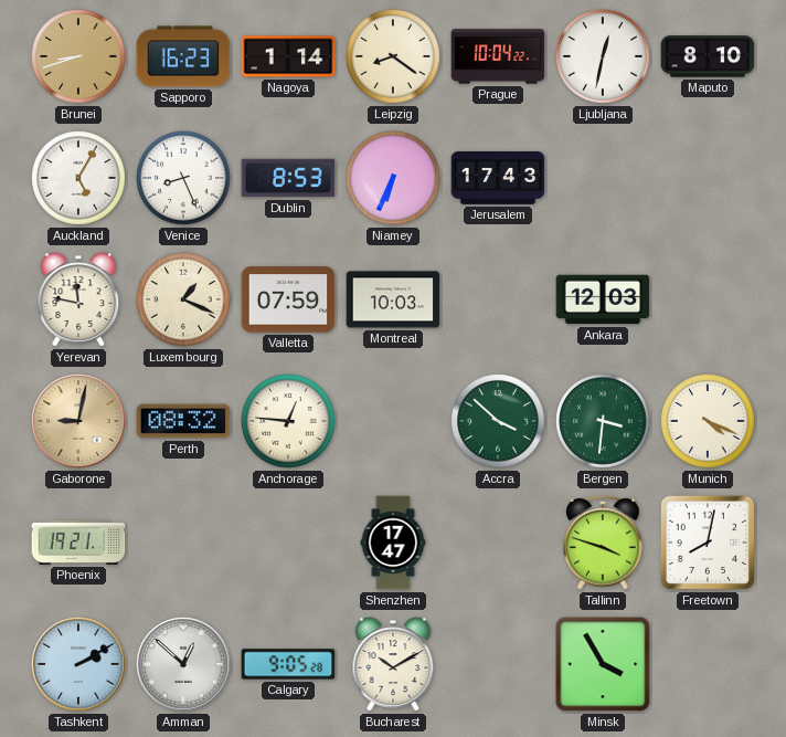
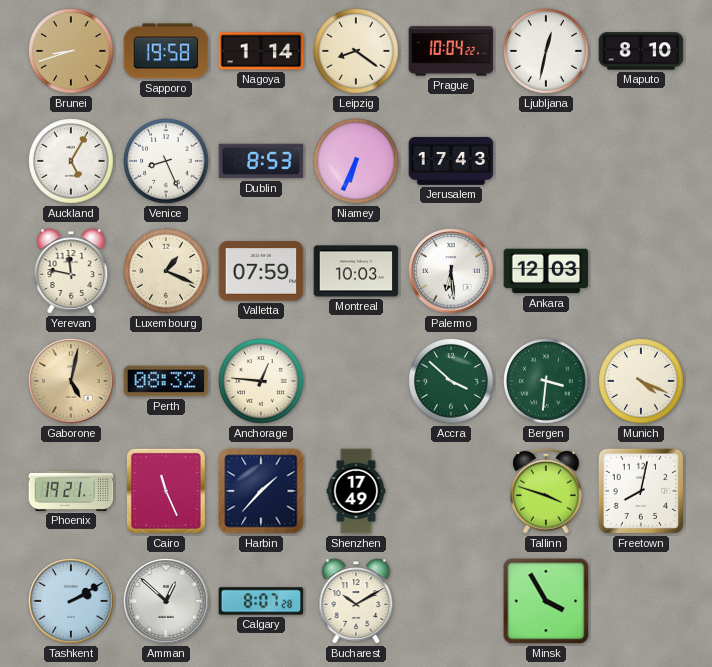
Sapporo: 16:23 -> 19:58
Palermo: none -> 6:29
Gaborone: 9:02 -> 5:02
Cairo: none -> 11:26
Harbin: none -> 1:37
Shenzhen: 17:47 -> 17:49
Calgary: 9:05 -> 8:07
